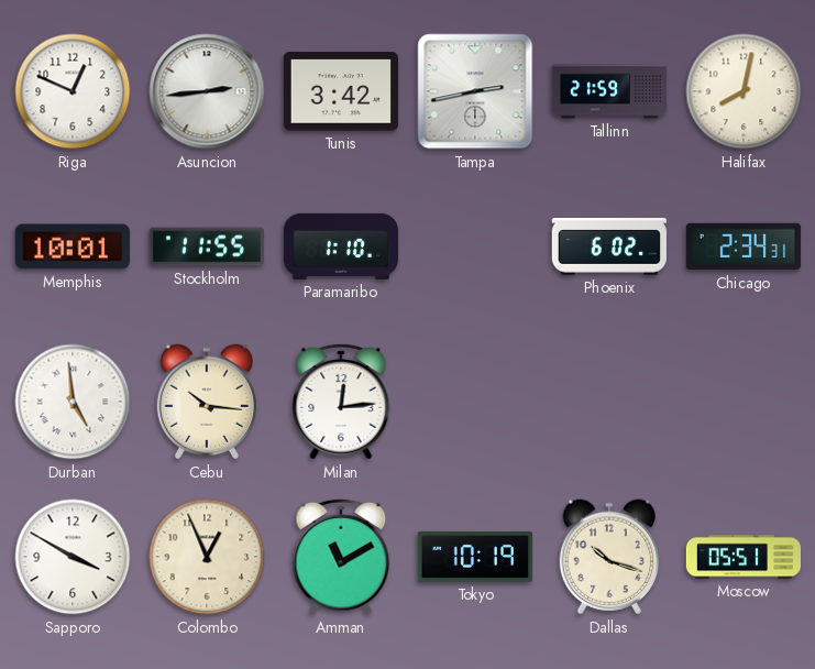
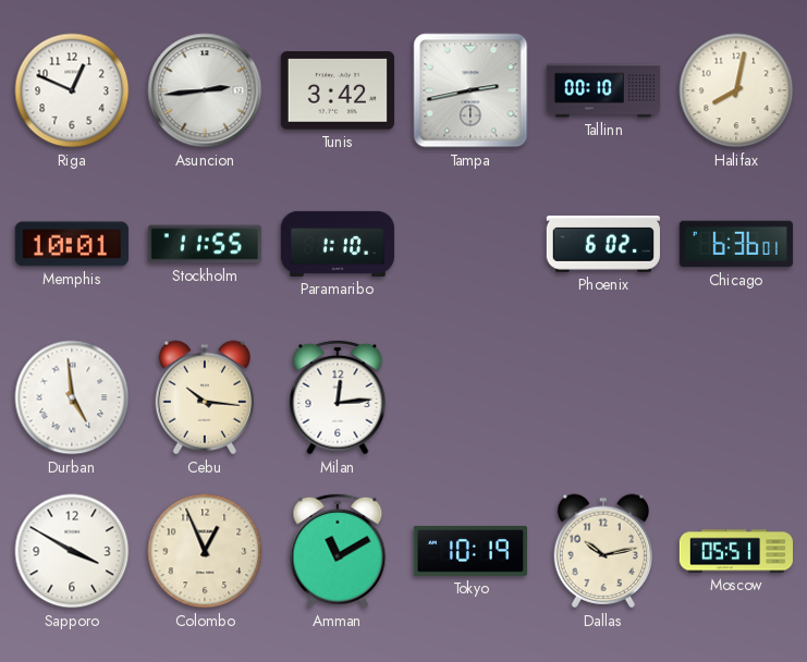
Tallinn: 21:59 -> 00:10
Chicago: 2:34 -> 6:36
Dallas: 10:18 -> 10:13
